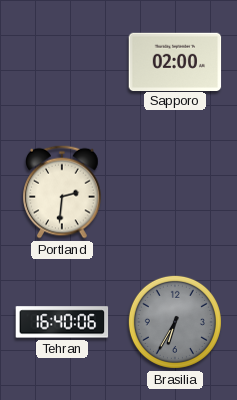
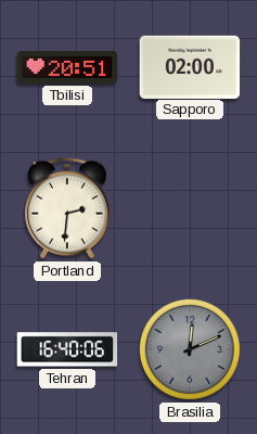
Tbilisi: none -> 20:51
Brasilia: 6:35 -> 12:11
